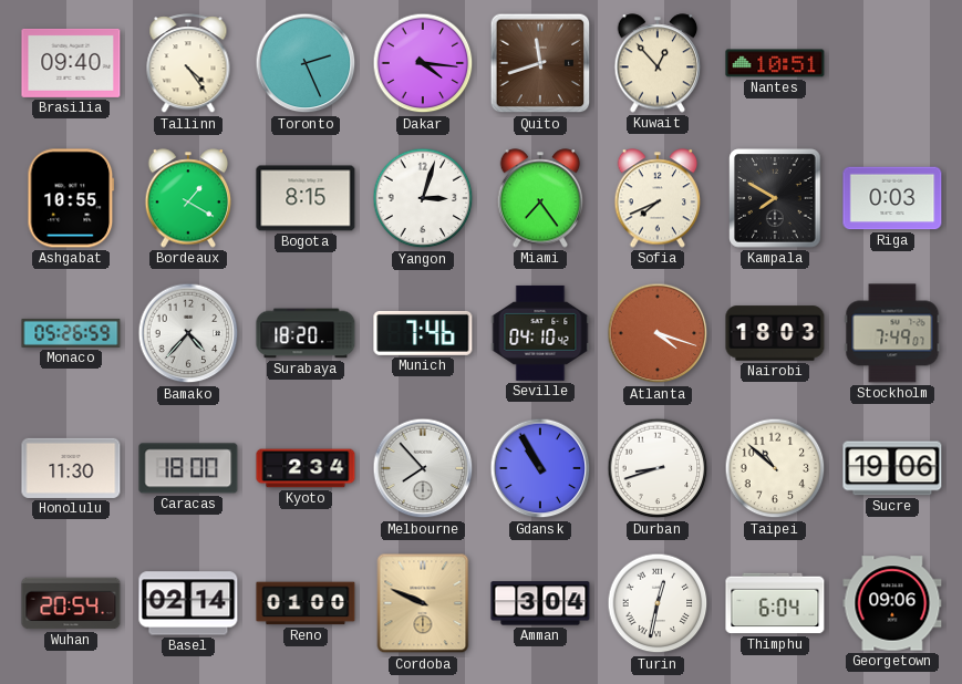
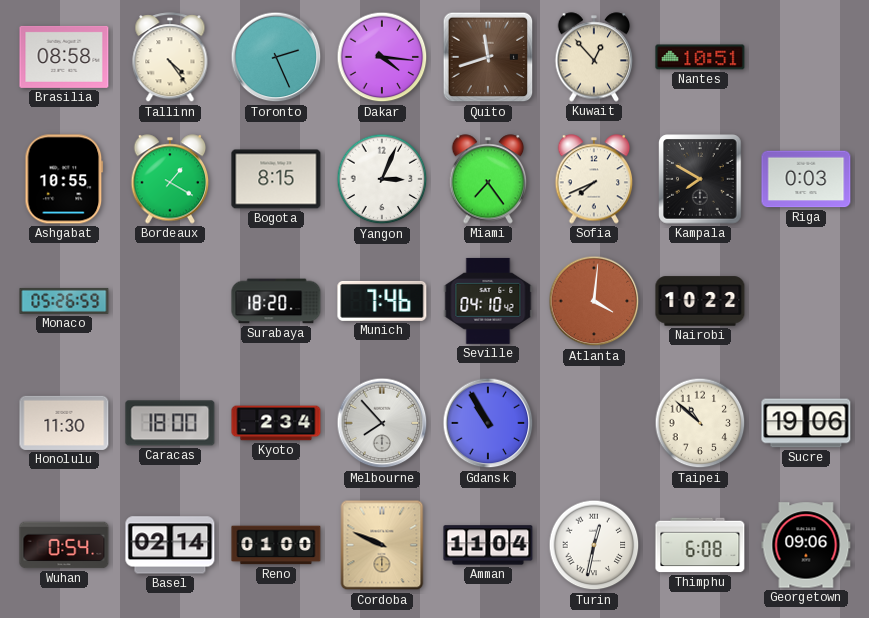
Brasilia: 09:40 -> 08:58
Yangon: 3:03 -> 3:04
Bamako: 4:37 -> none
Atlanta: 4:18 -> 4:01
Nairobi: 18:03 -> 10:22
Stockholm: 7:49 -> none
Durban: 8:42 -> none
Wuhan: 20:54 -> 0:54
Amman: 3:04 -> 11:04
Thimphu: 6:04 -> 6:08
